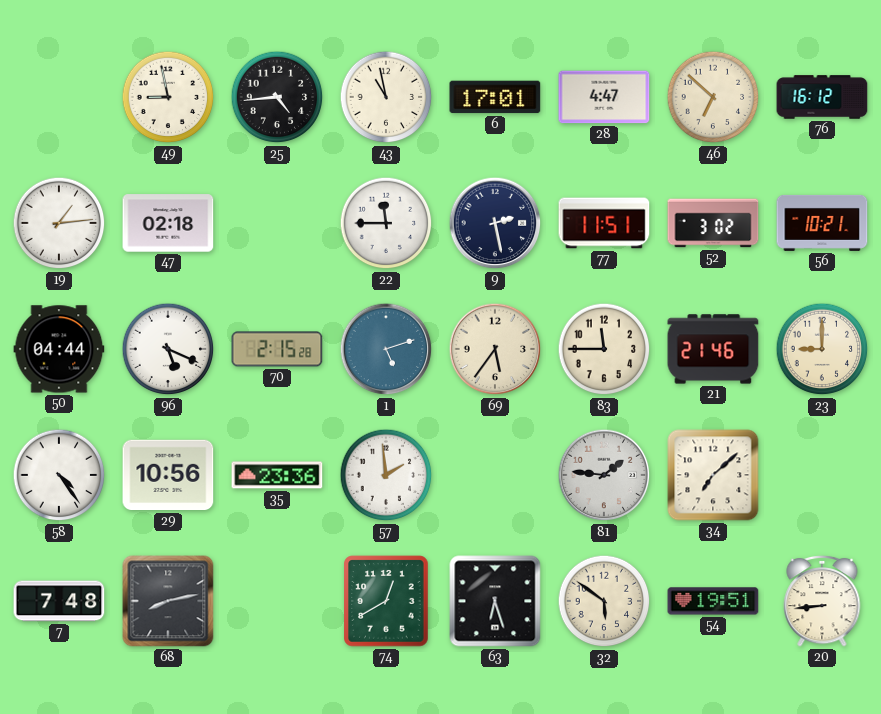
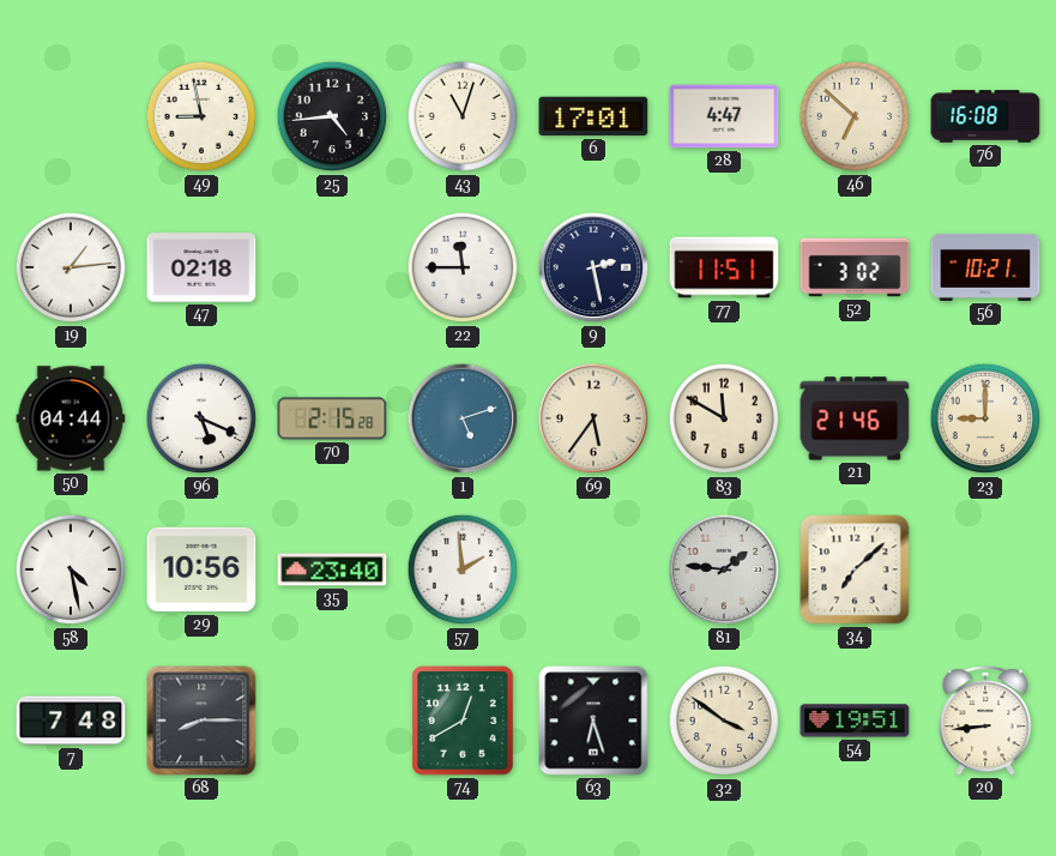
43: 10:58 -> 11:03
76: 16:12 -> 16:08
83: 11:45 -> 11:50
58: 4:24 -> 4:28
35: 23:36 -> 23:40
68: 8:13 -> 8:15
32: 5:51 -> 3:51
